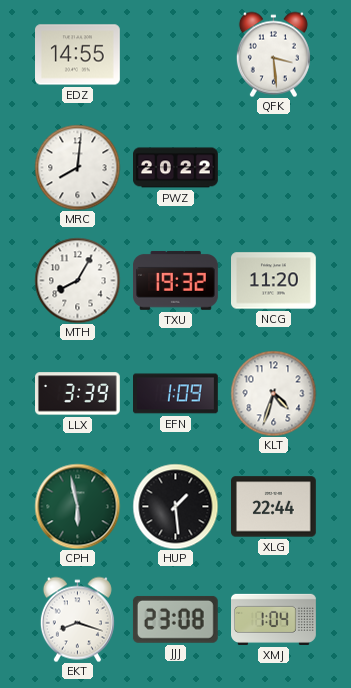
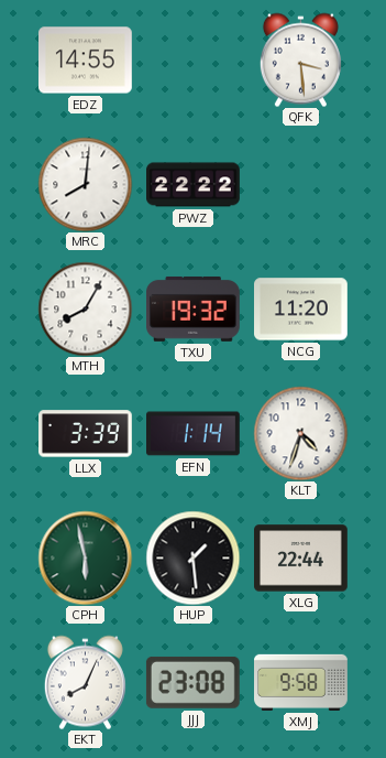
PWZ: 20:22 -> 22:22
EFN: 1:09 -> 1:14
EKT: 8:18 -> 8:04
XMJ: 1:04 -> 9:58
